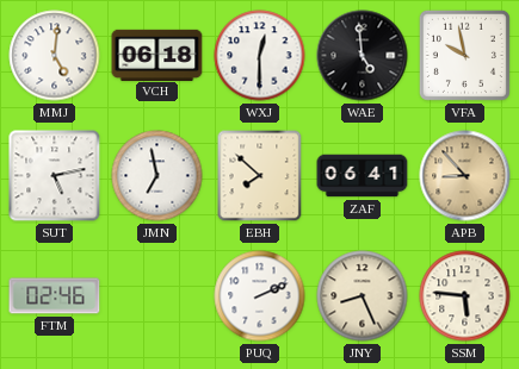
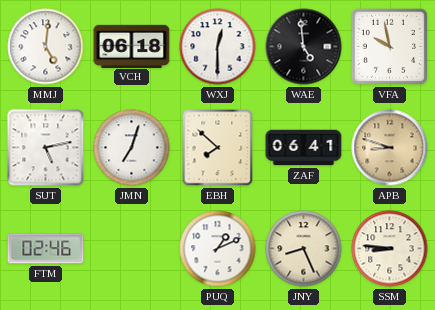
JMN: 6:58 -> 7:03
APB: 8:53 -> 8:48
PUQ: 2:11 -> 1:11
SSM: 5:46 -> 8:46
